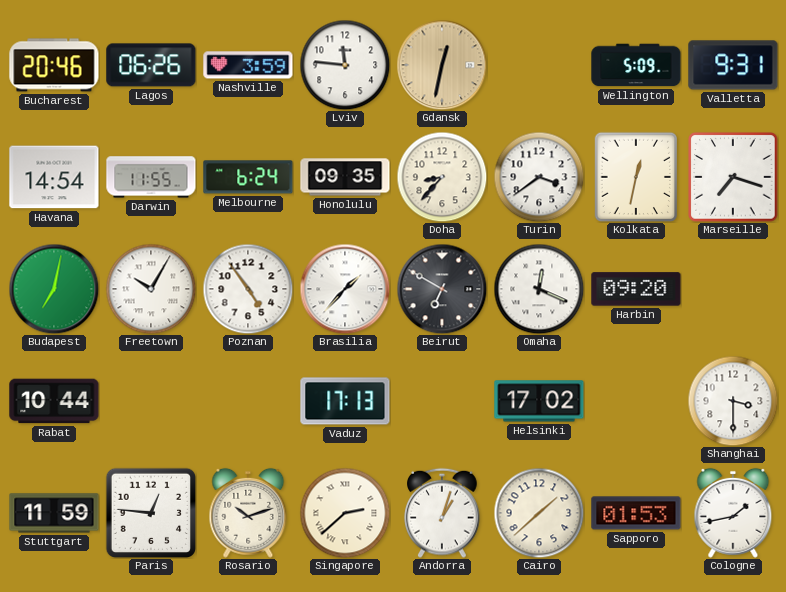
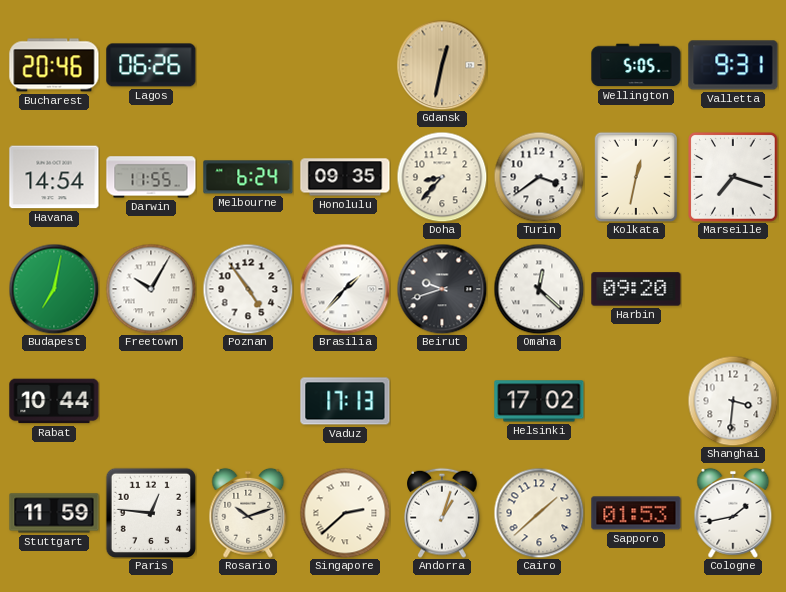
Nashville: 3:59 -> none
Lviv: 11:46 -> none
Wellington: 5:09 -> 5:05
Beirut: 6:50 -> 9:42
Omaha: 12:19 -> 12:22
Shanghai: 3:30 -> 3:31
